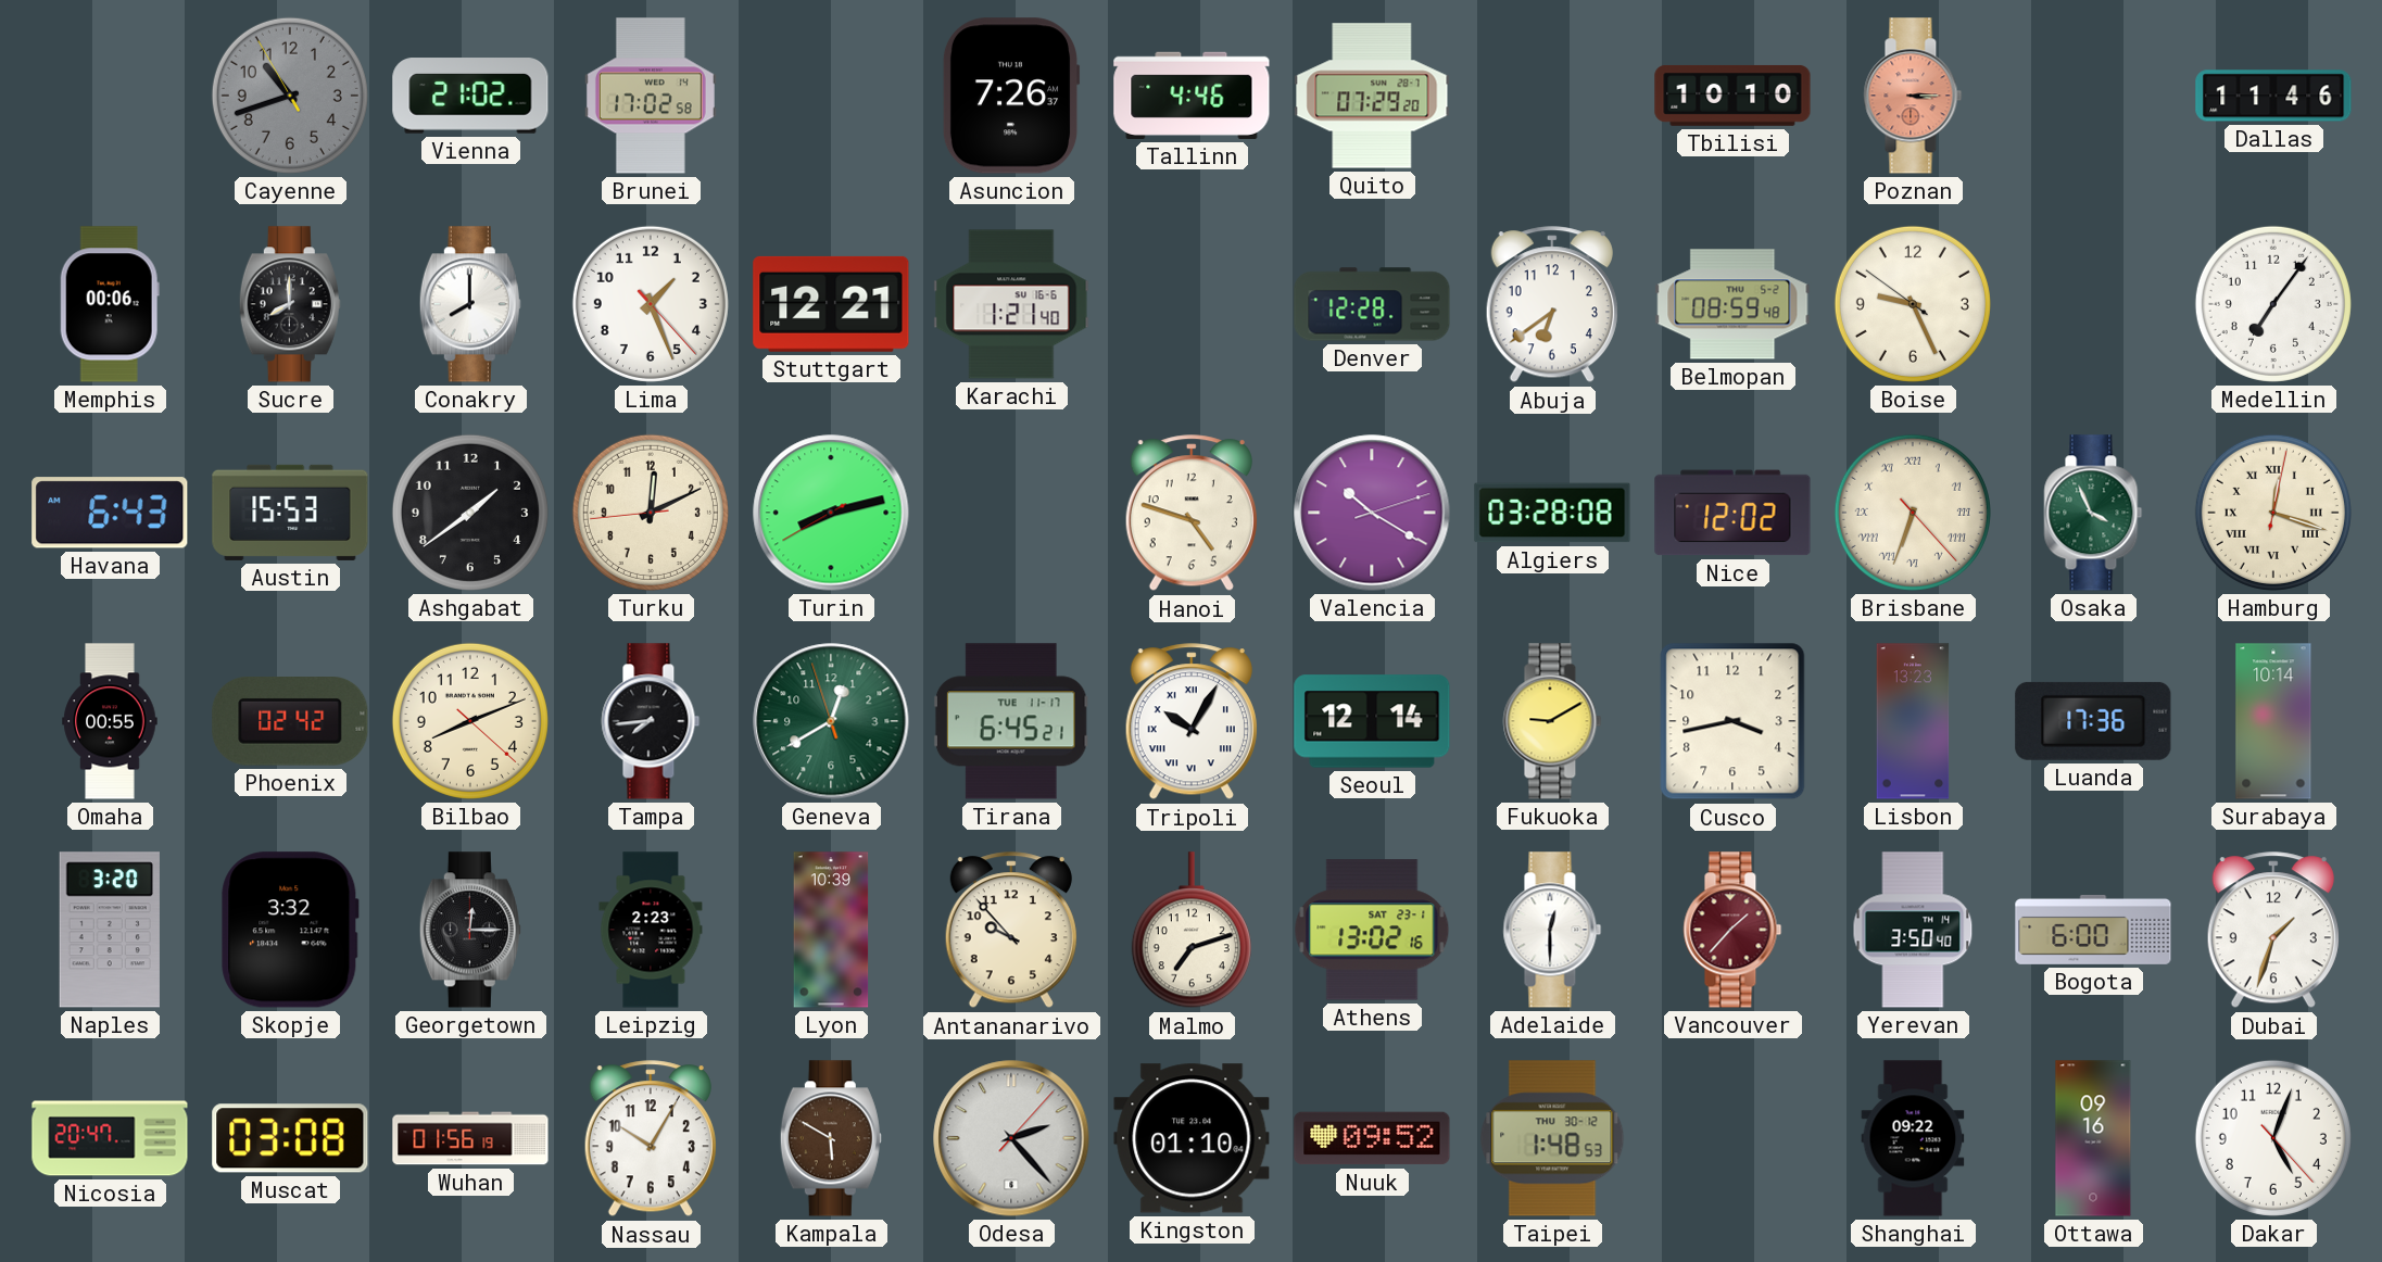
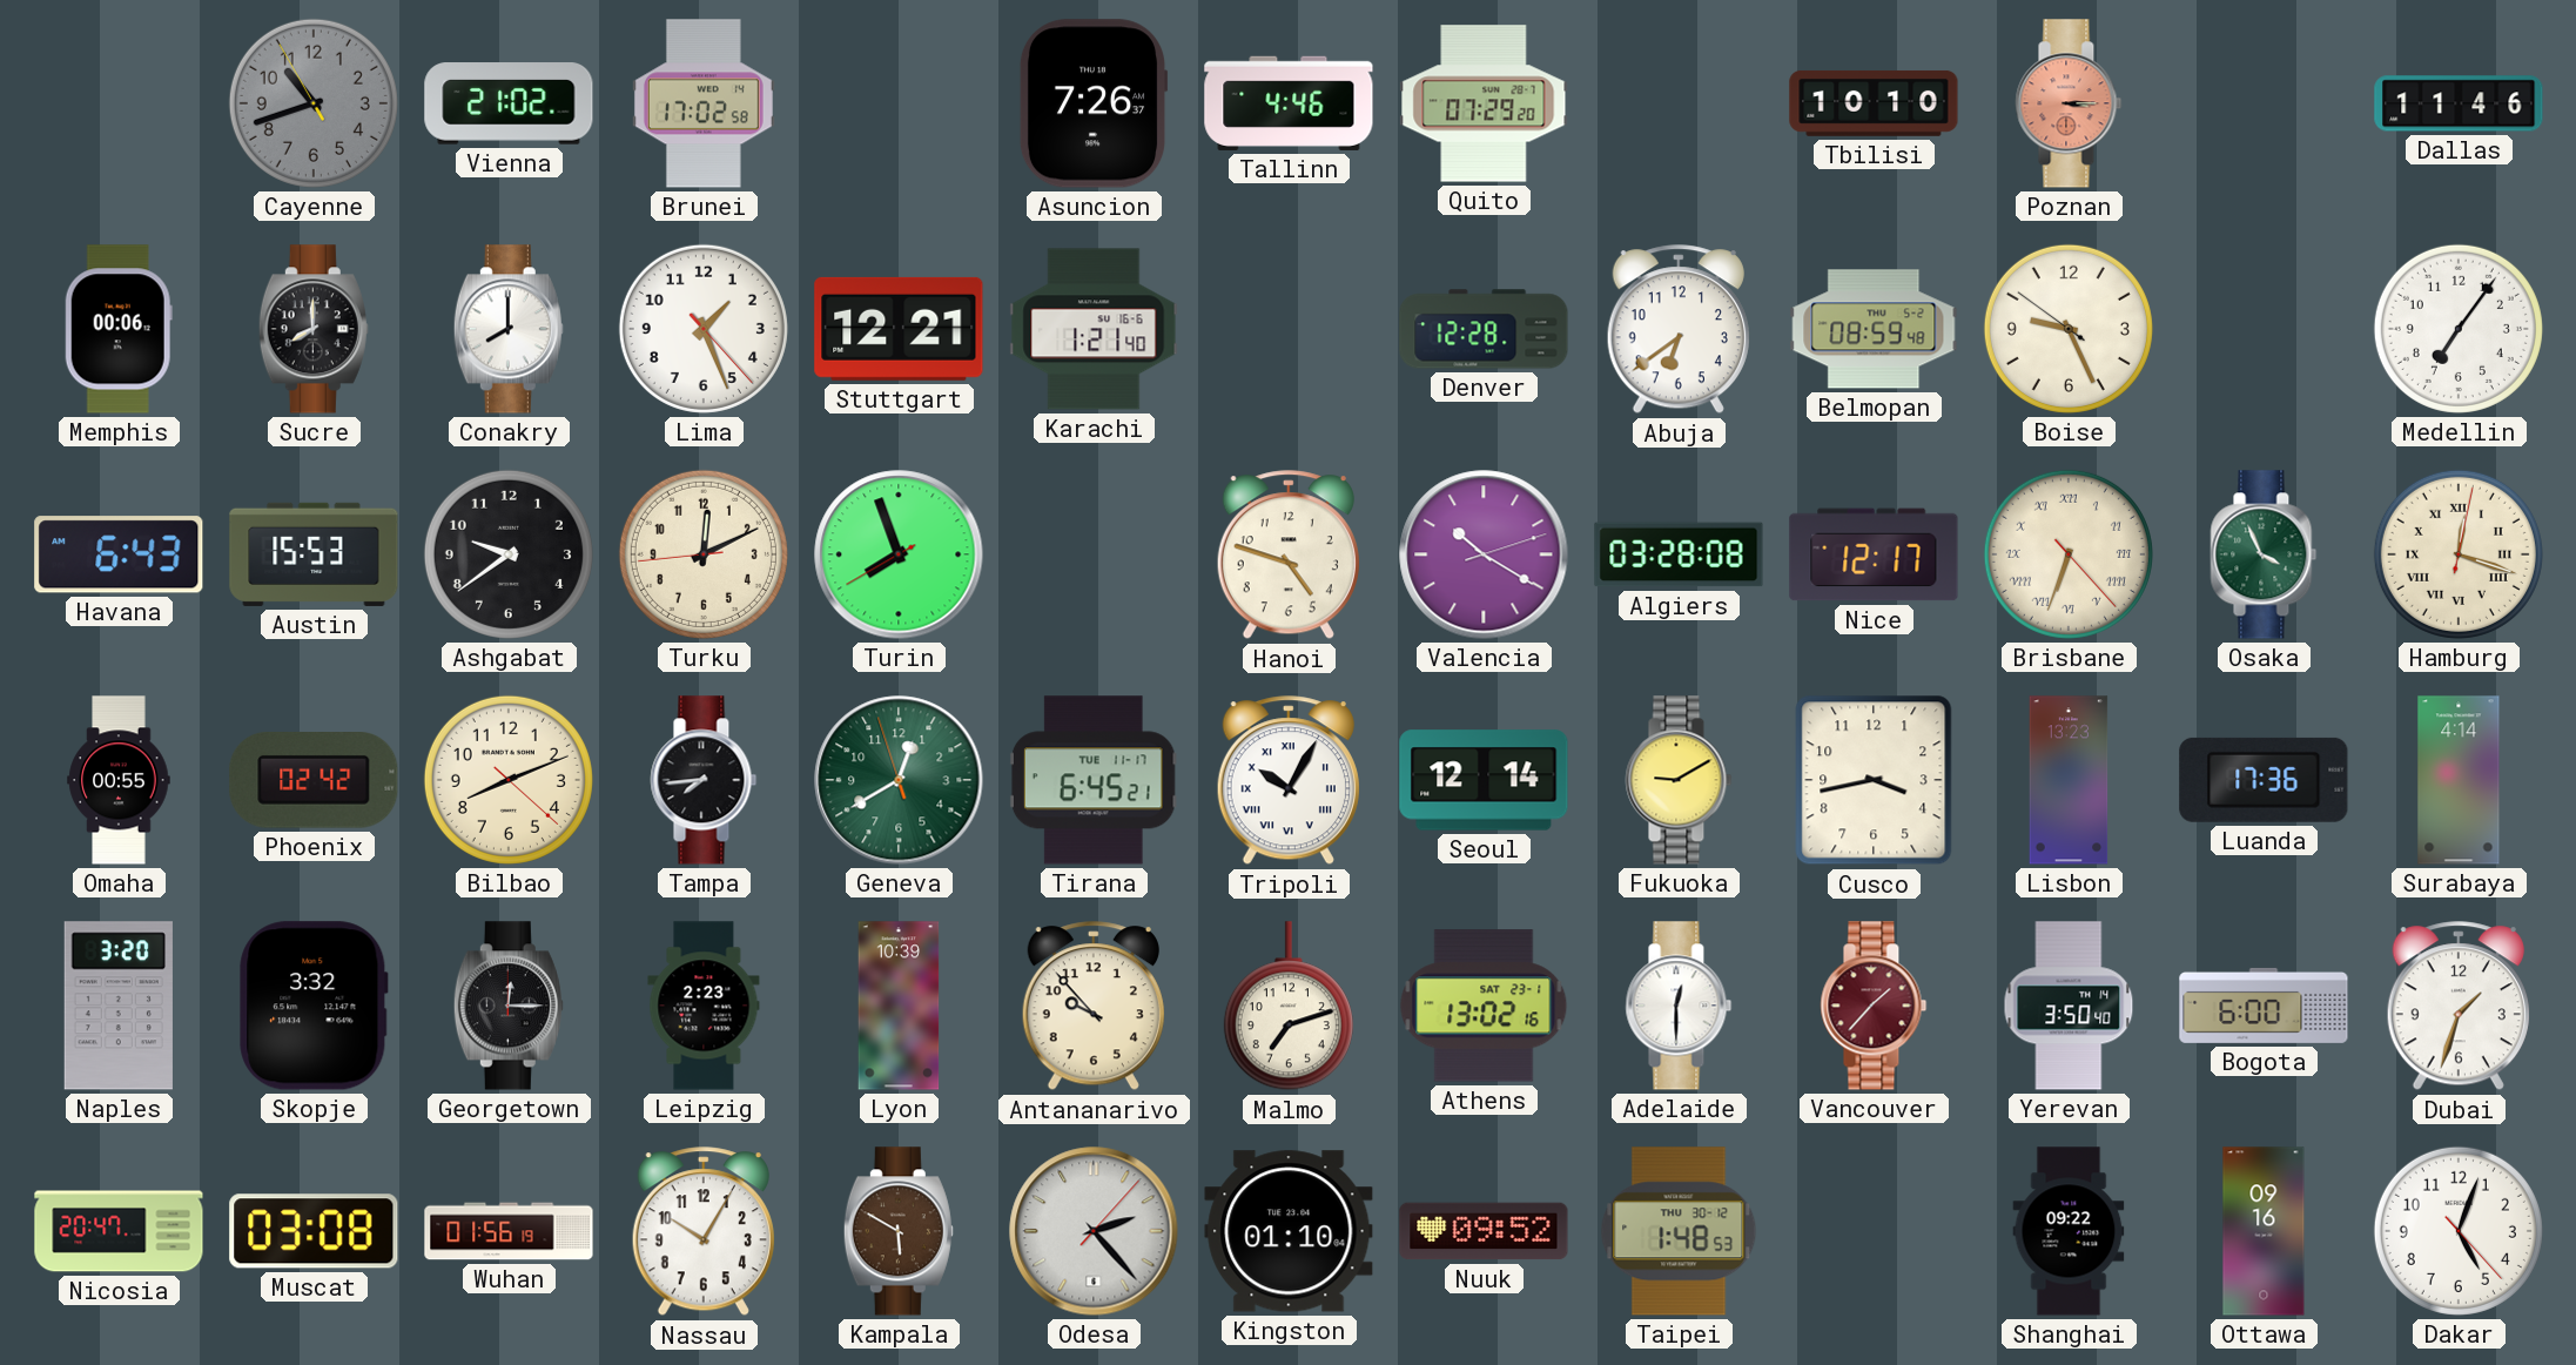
Ashgabat: 1:39 -> 9:39
Turin: 8:12 -> 7:56
Nice: 12:02 -> 12:17
Surabaya: 10:14 -> 4:14
